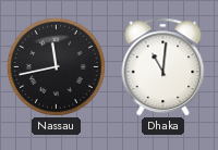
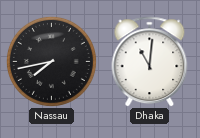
Nassau: 11:43 -> 7:43
